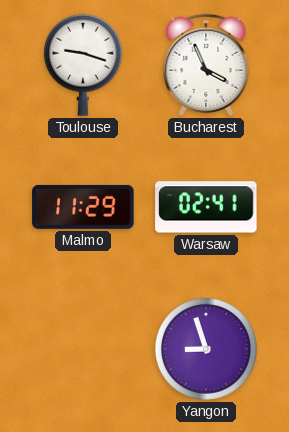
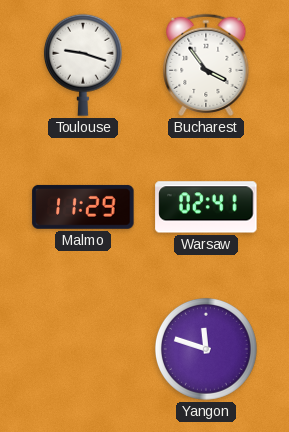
Bucharest: 3:56 -> 3:54
Yangon: 8:57 -> 11:48
